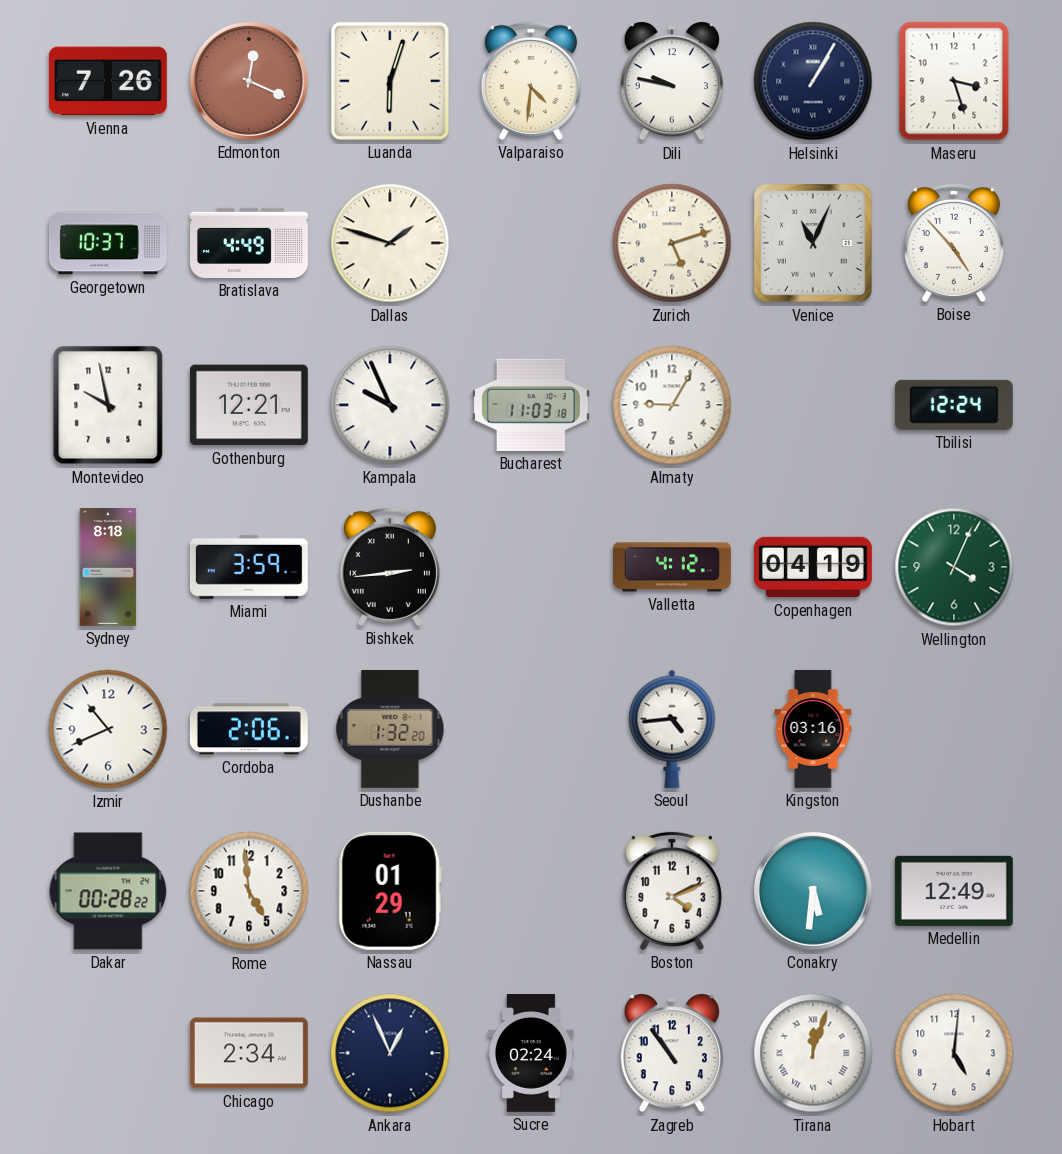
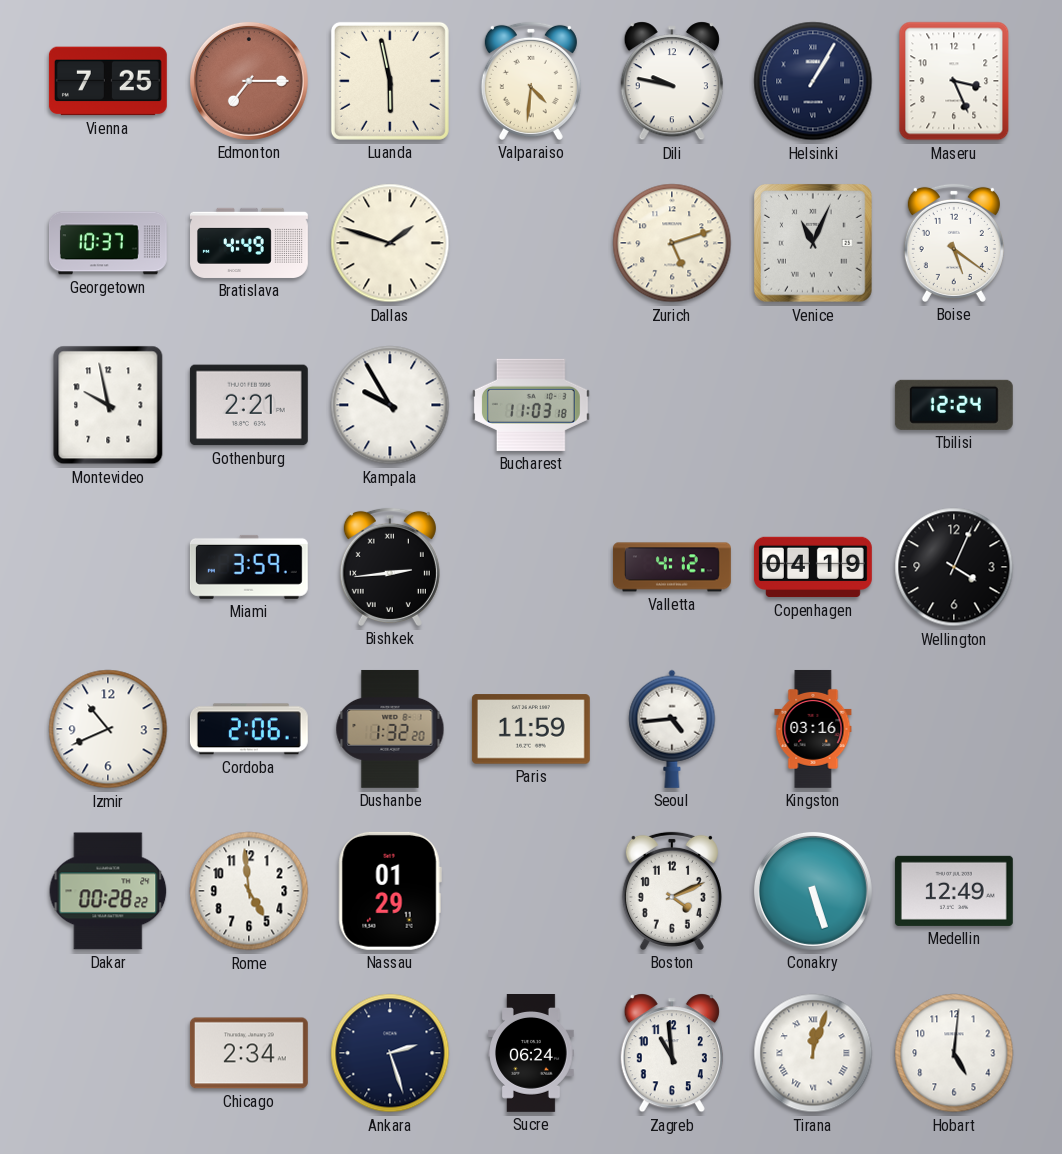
Vienna: 7:26 -> 7:25
Edmonton: 12:19 -> 7:15
Luanda: 6:03 -> 5:58
Maseru: 3:27 -> 3:26
Boise: 4:53 -> 5:21
Gothenburg: 12:21 -> 2:21
Kampala: 9:56 -> 9:55
Almaty: 9:05 -> none
Sydney: 8:18 -> none
Wellington dial: green -> black
Paris: none -> 11:59
Conakry: 5:31 -> 5:27
Ankara: 12:56 -> 2:27
Sucre: 02:24 -> 06:24
Zagreb: 10:54 -> 10:59
